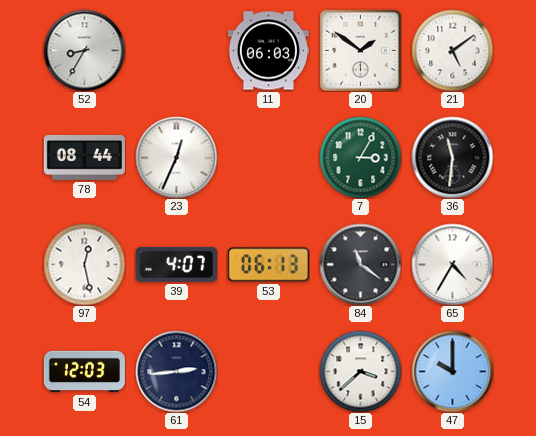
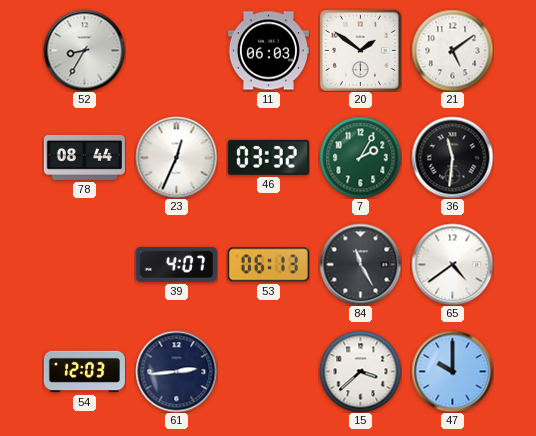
46: none -> 03:32
7: 3:05 -> 2:05
97: 12:28 -> none
84: 11:21 -> 11:25
65: 4:35 -> 4:39
